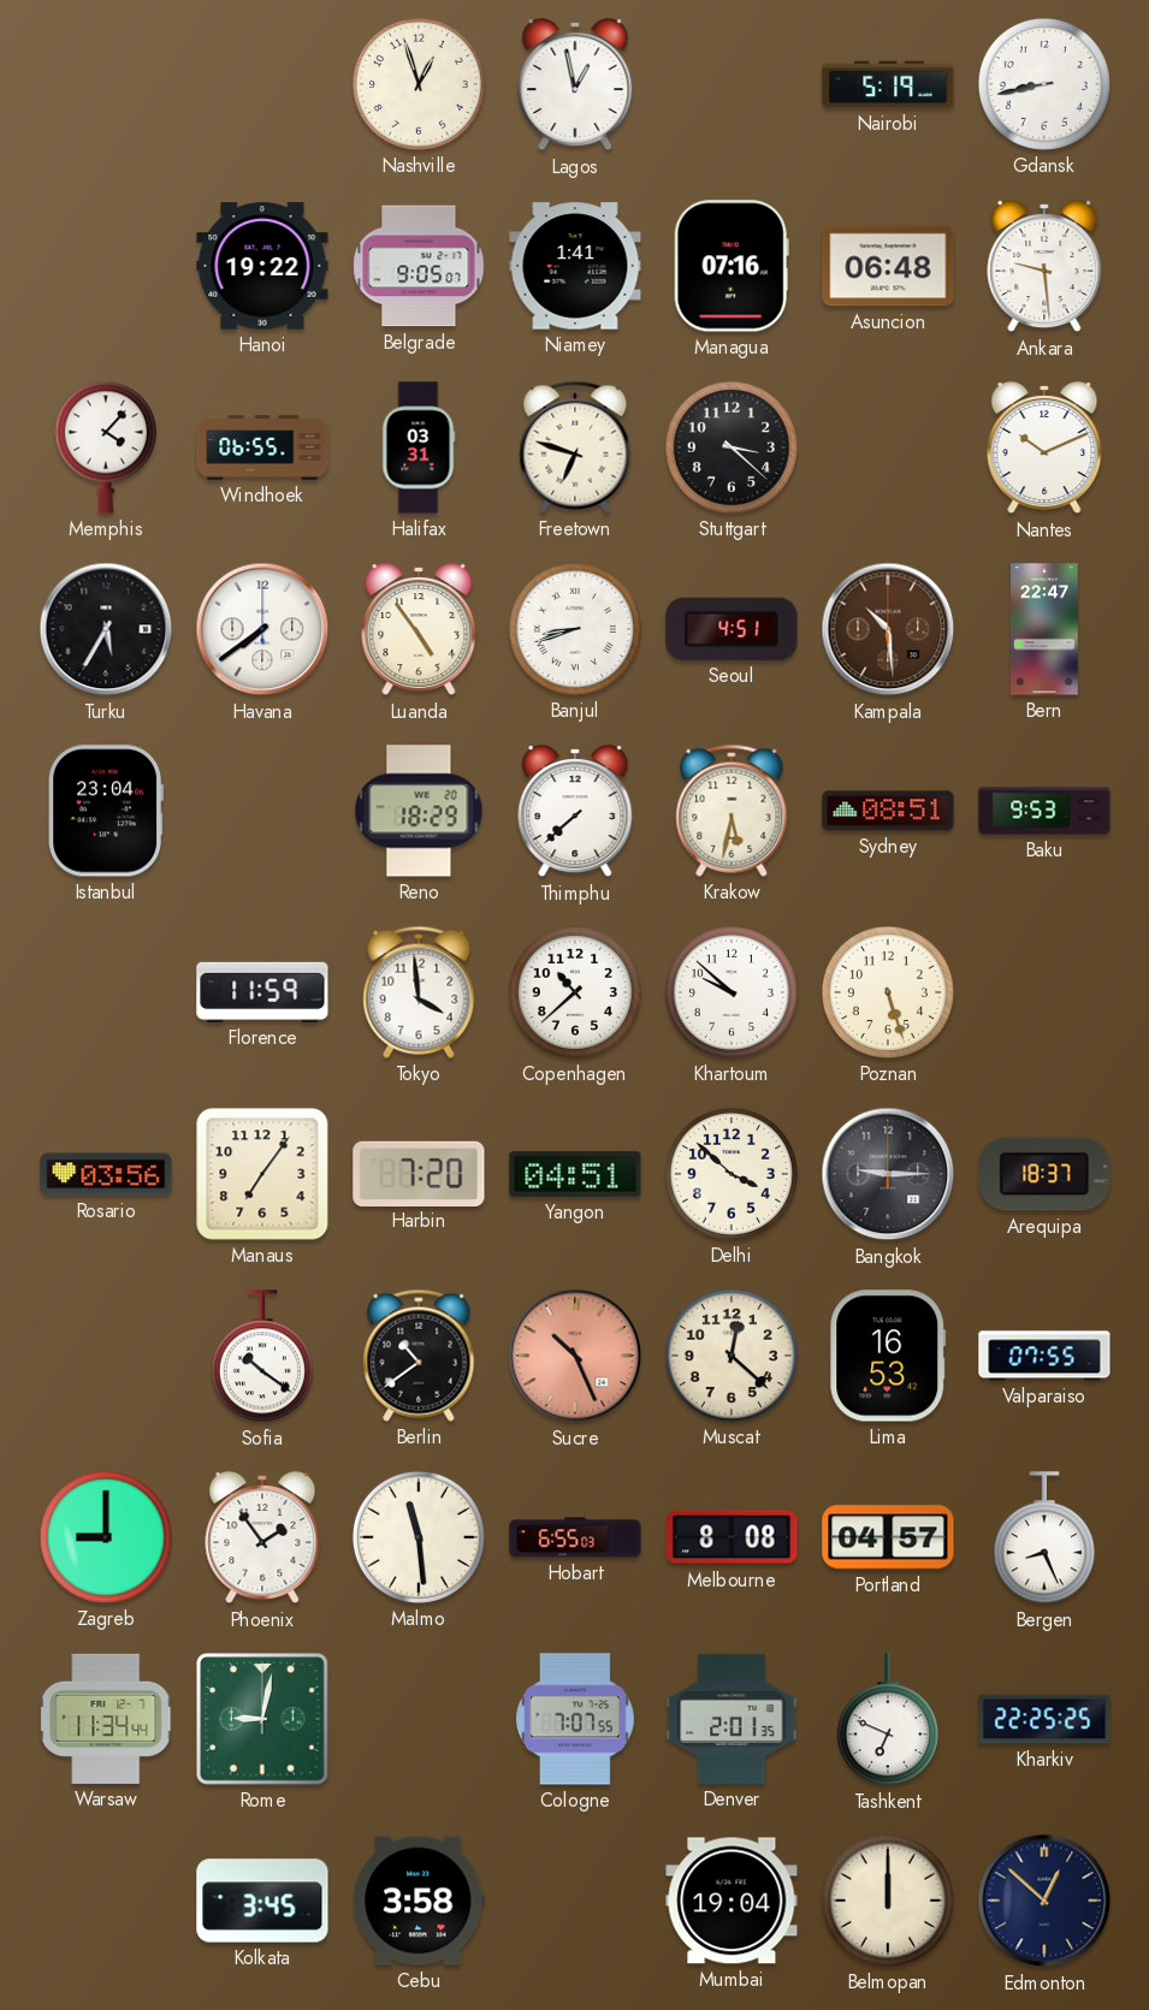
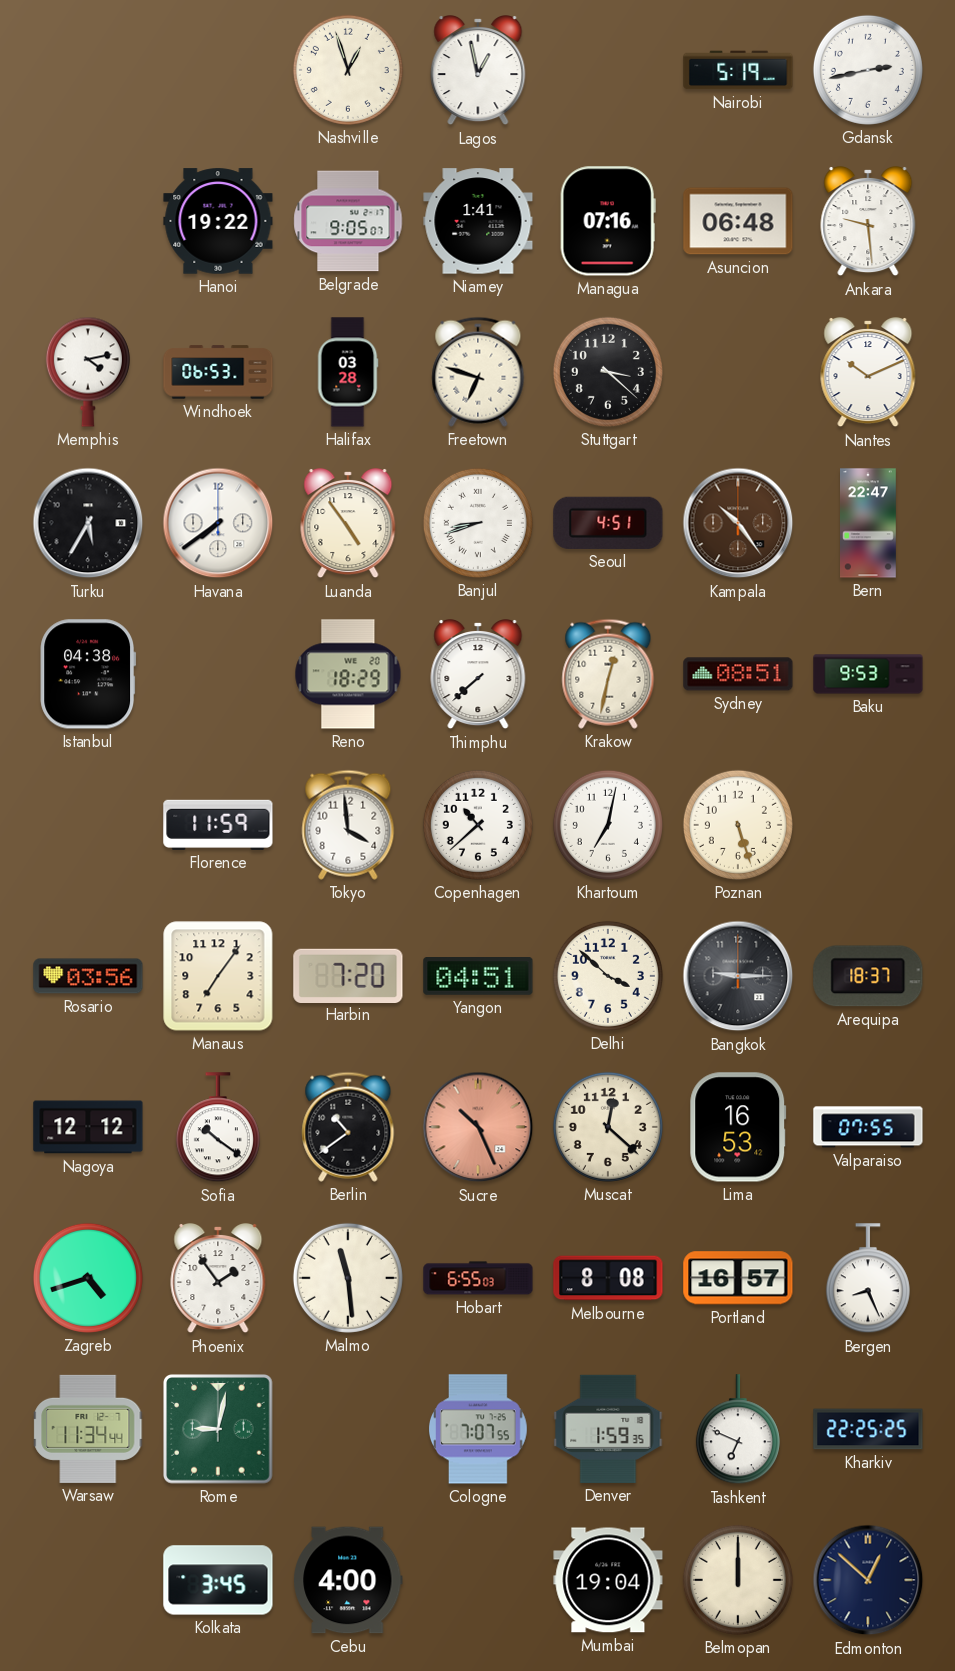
Gdansk: 8:43 -> 2:43
Memphis: 4:07 -> 4:13
Windhoek: 06:55 -> 06:53
Halifax: 03:31 -> 03:28
Kampala: 10:29 -> 10:24
Istanbul: 23:04 -> 04:38
Krakow: 5:32 -> 12:32
Khartoum: 9:52 -> 7:02
Nagoya: none -> 12:12
Zagreb: 9:00 -> 4:42
Portland: 04:57 -> 16:57
Denver: 2:01 -> 1:59
Cebu: 3:58 -> 4:00
